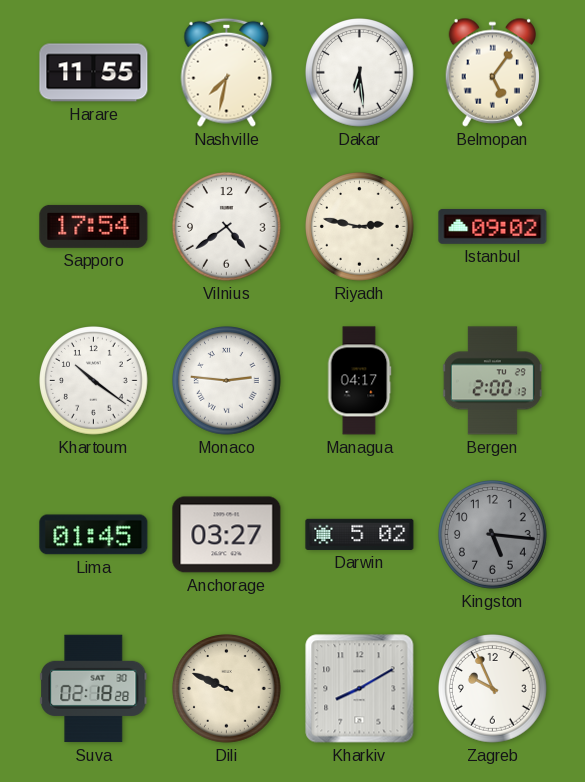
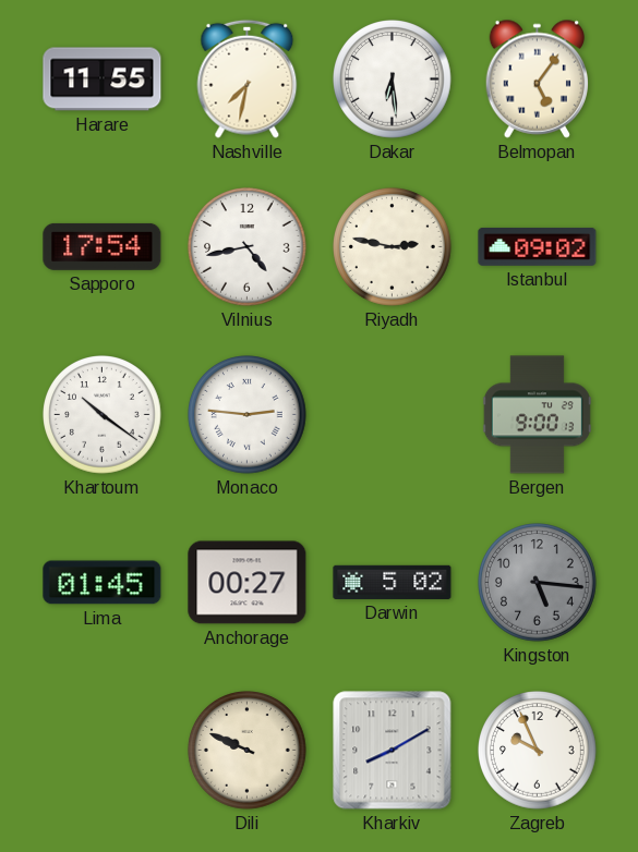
Vilnius: 4:39 -> 4:43
Managua: 04:17 -> none
Bergen: 2:00 -> 9:00
Anchorage: 03:27 -> 00:27
Suva: 02:18 -> none
